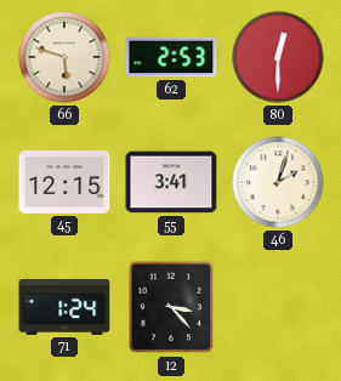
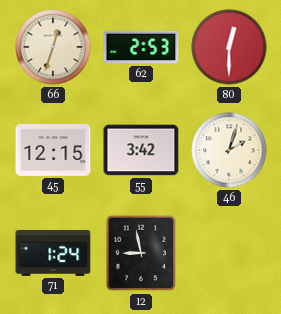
66: 5:48 -> 12:33
55: 3:41 -> 3:42
12: 3:23 -> 8:58
